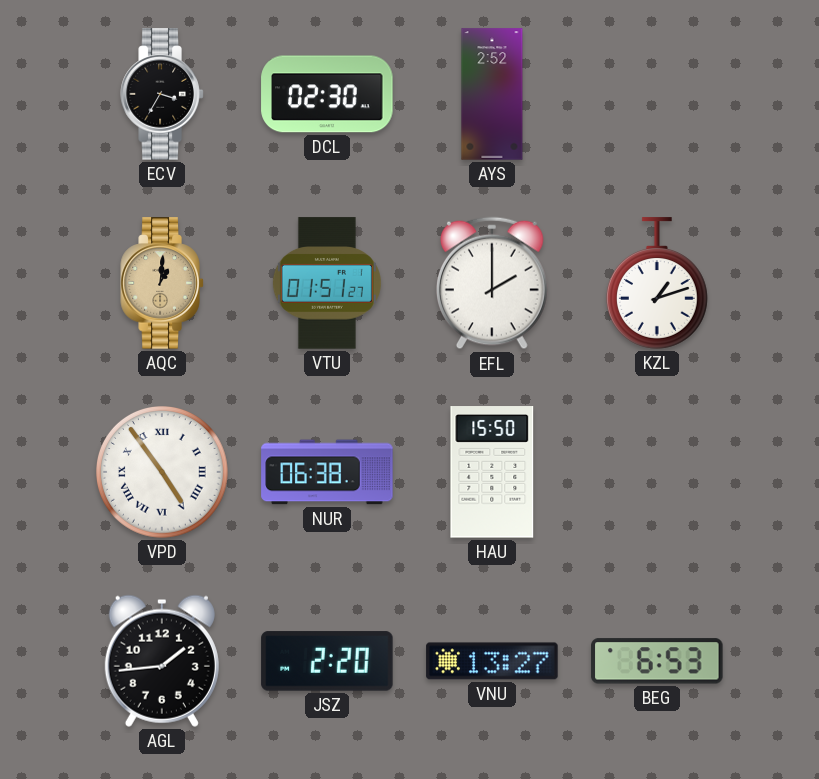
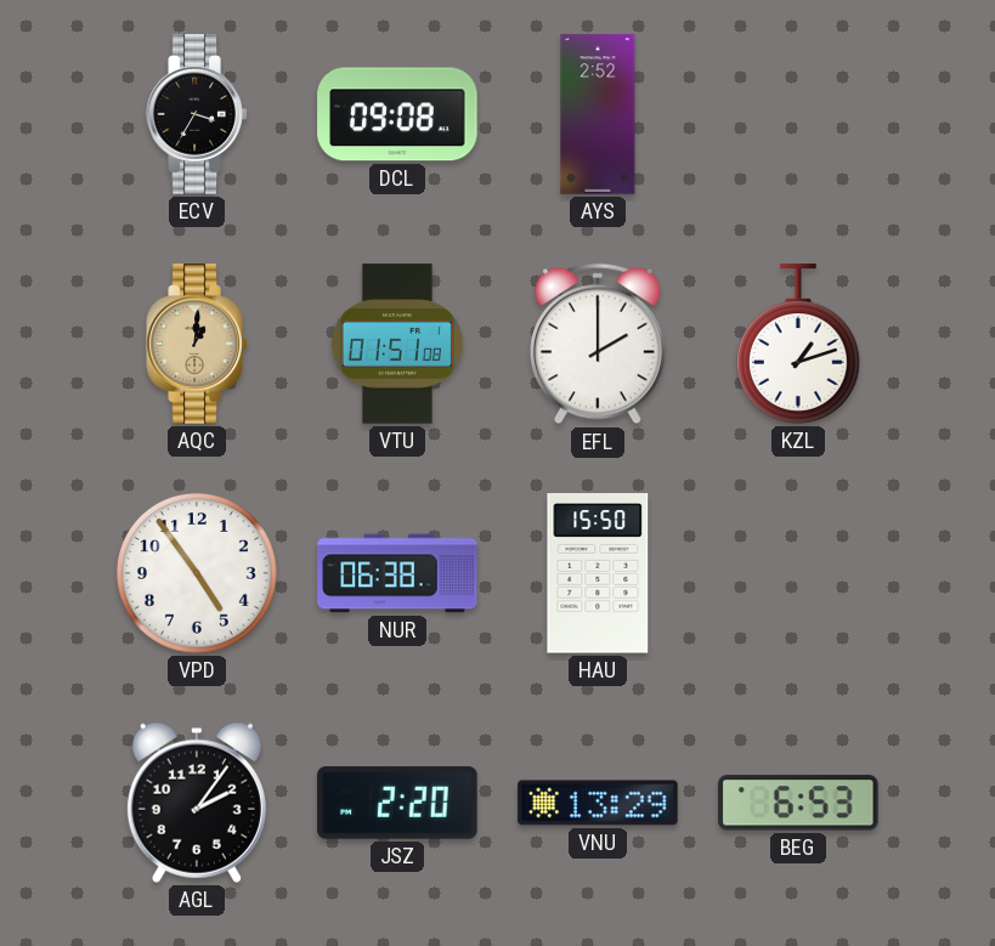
DCL: 02:30 -> 09:08
VTU: 01:51:27 -> 01:51:08
VPD numerals: Roman -> Arabic
AGL: 1:44 -> 2:06
VNU: 13:27 -> 13:29
